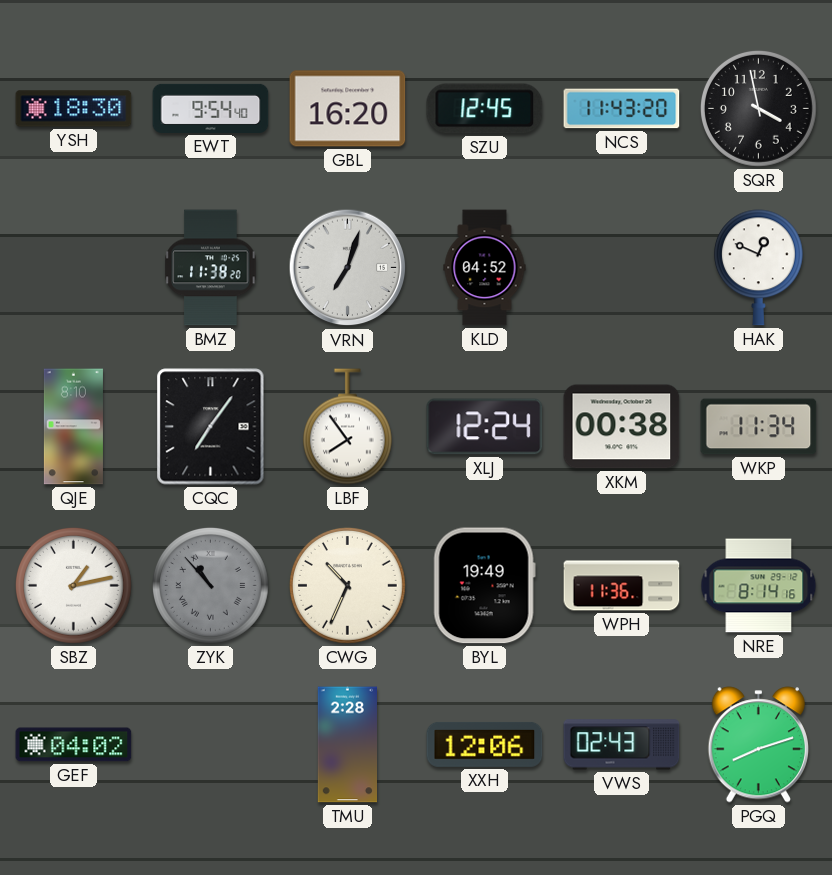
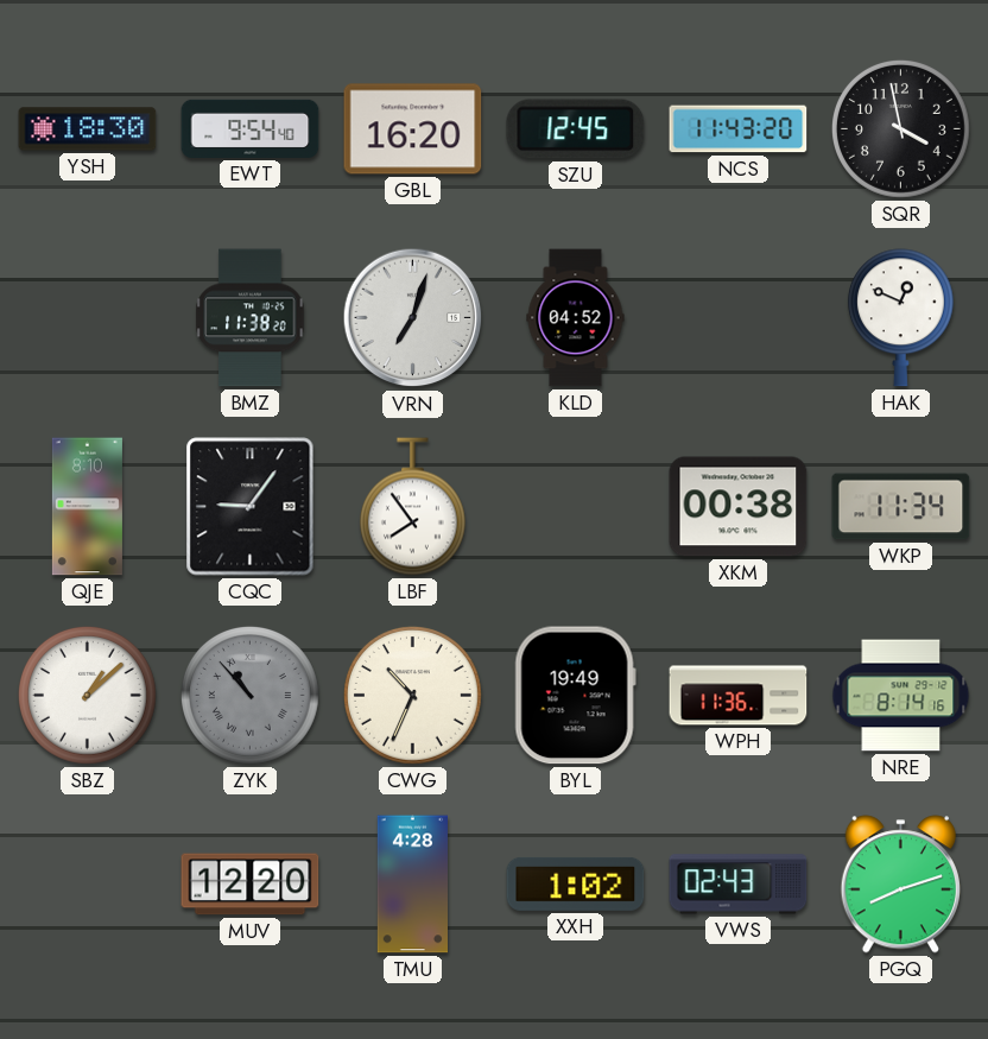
CQC: 7:06 -> 9:06
XLJ: 12:24 -> none
SBZ: 1:13 -> 1:08
GEF: 04:02 -> none
MUV: none -> 12:20
TMU: 2:28 -> 4:28
XXH: 12:06 -> 1:02
